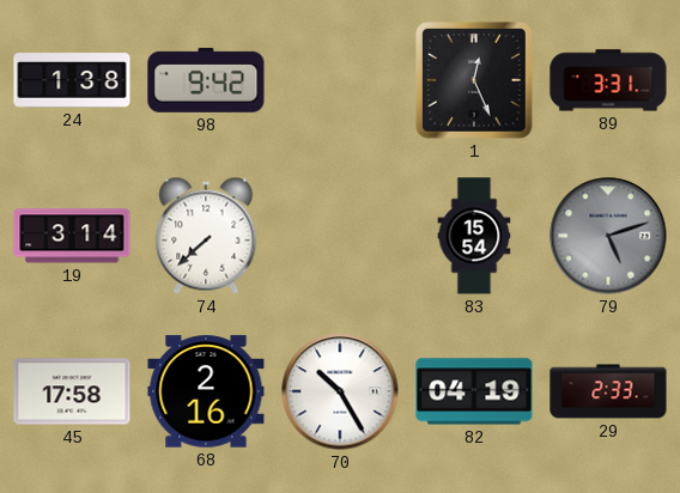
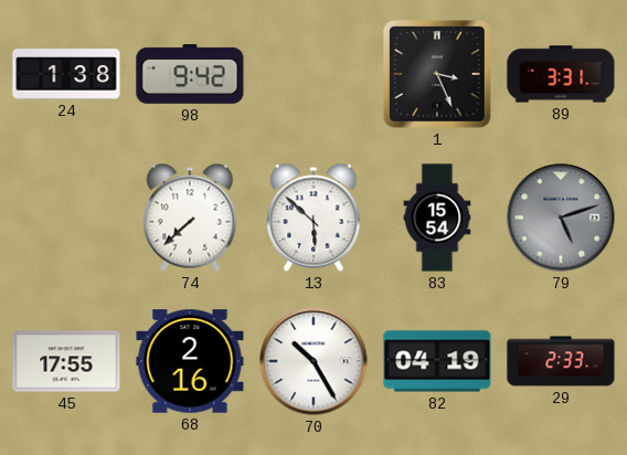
1: 12:26 -> 3:26
19: 3:14 -> none
13: none -> 5:52
45: 17:58 -> 17:55
